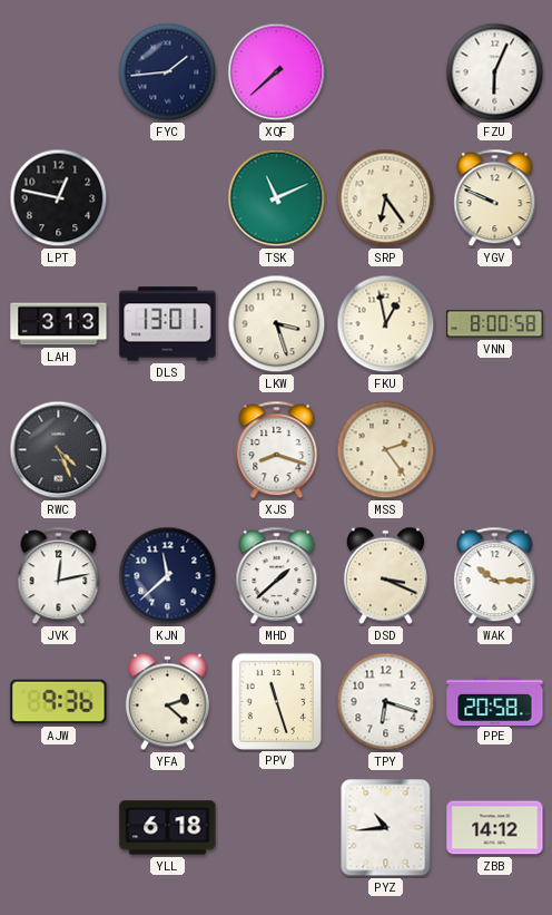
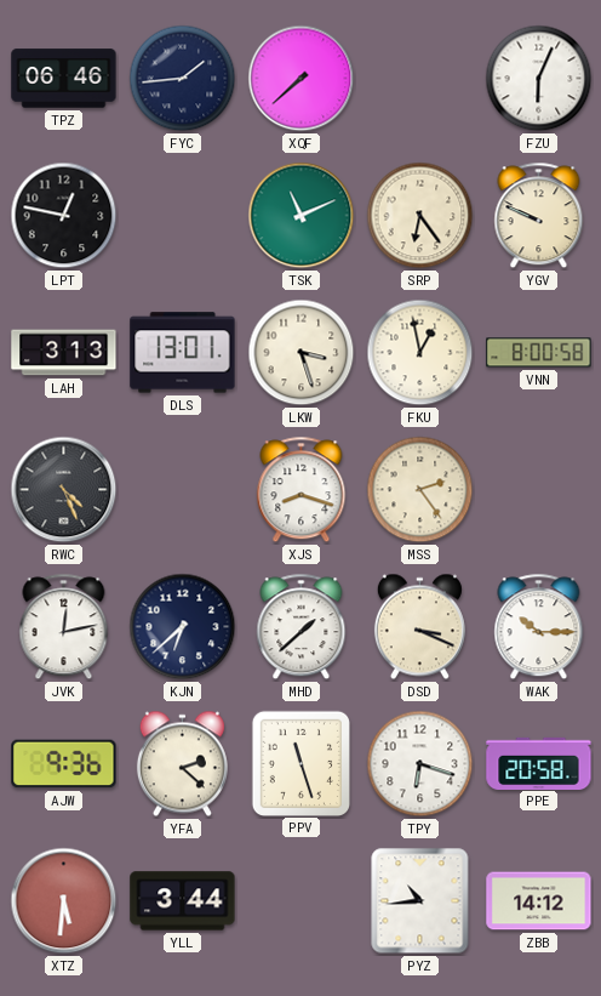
TPZ: none -> 06:46
KJN: 11:38 -> 6:38
XTZ: none -> 5:31
YLL: 6:18 -> 3:44
